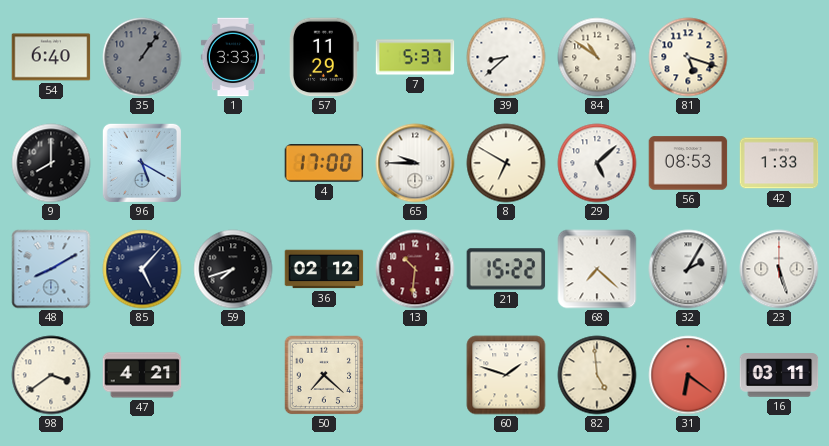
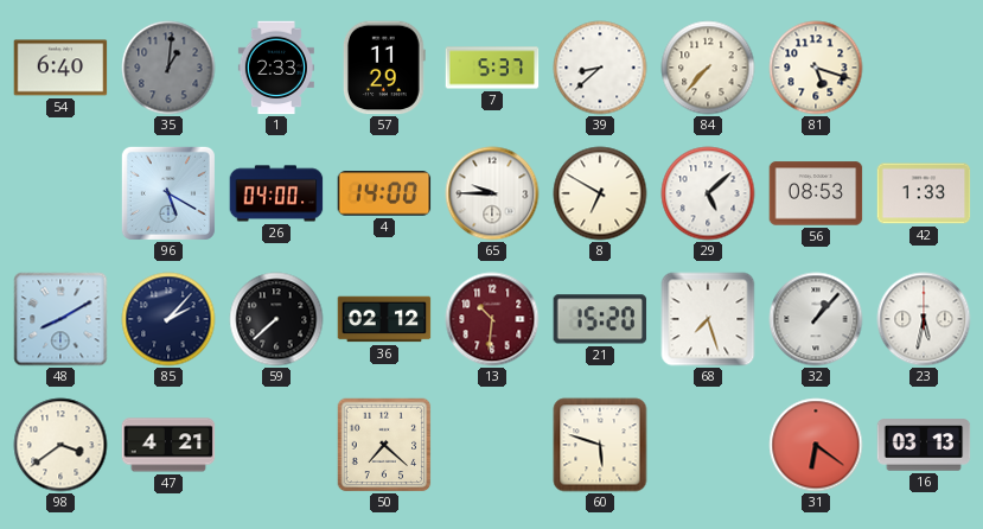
35: 1:06 -> 1:01
1: 3:33 -> 2:33
84: 10:51 -> 7:37
9: 8:00 -> none
26: none -> 04:00
4: 17:00 -> 14:00
85: 5:07 -> 2:07
59: 7:42 -> 7:38
21: 15:22 -> 15:20
68: 7:22 -> 7:27
32: 2:05 -> 1:07
23: 5:27 -> 5:32
60: 1:48 -> 5:48
82: 4:59 -> none
16: 03:11 -> 03:13
